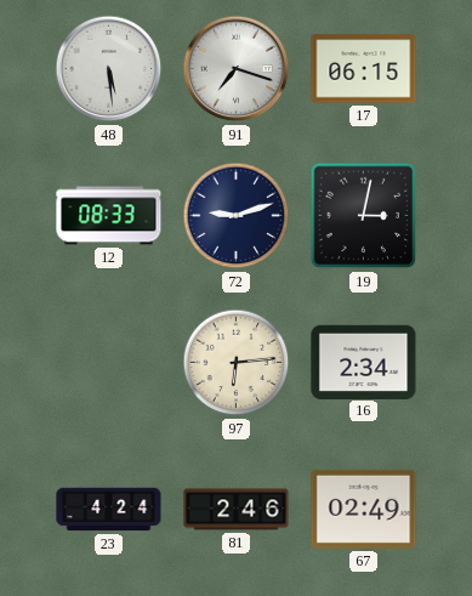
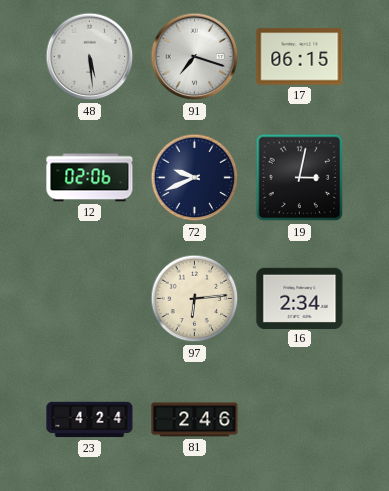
12: 08:33 -> 02:06
72: 9:12 -> 9:41
67: 02:49 -> none
